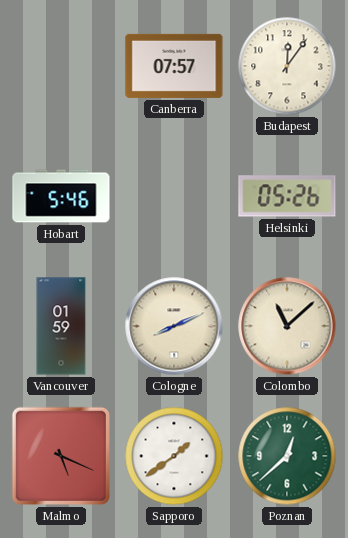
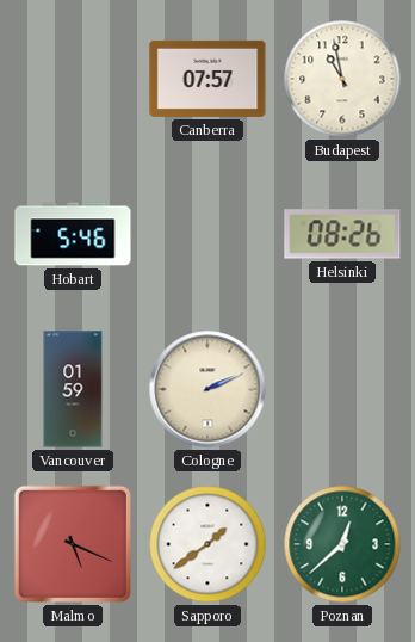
Budapest: 12:06 -> 10:58
Helsinki: 05:26 -> 08:26
Cologne: 8:11 -> 2:11
Colombo: 11:08 -> none
